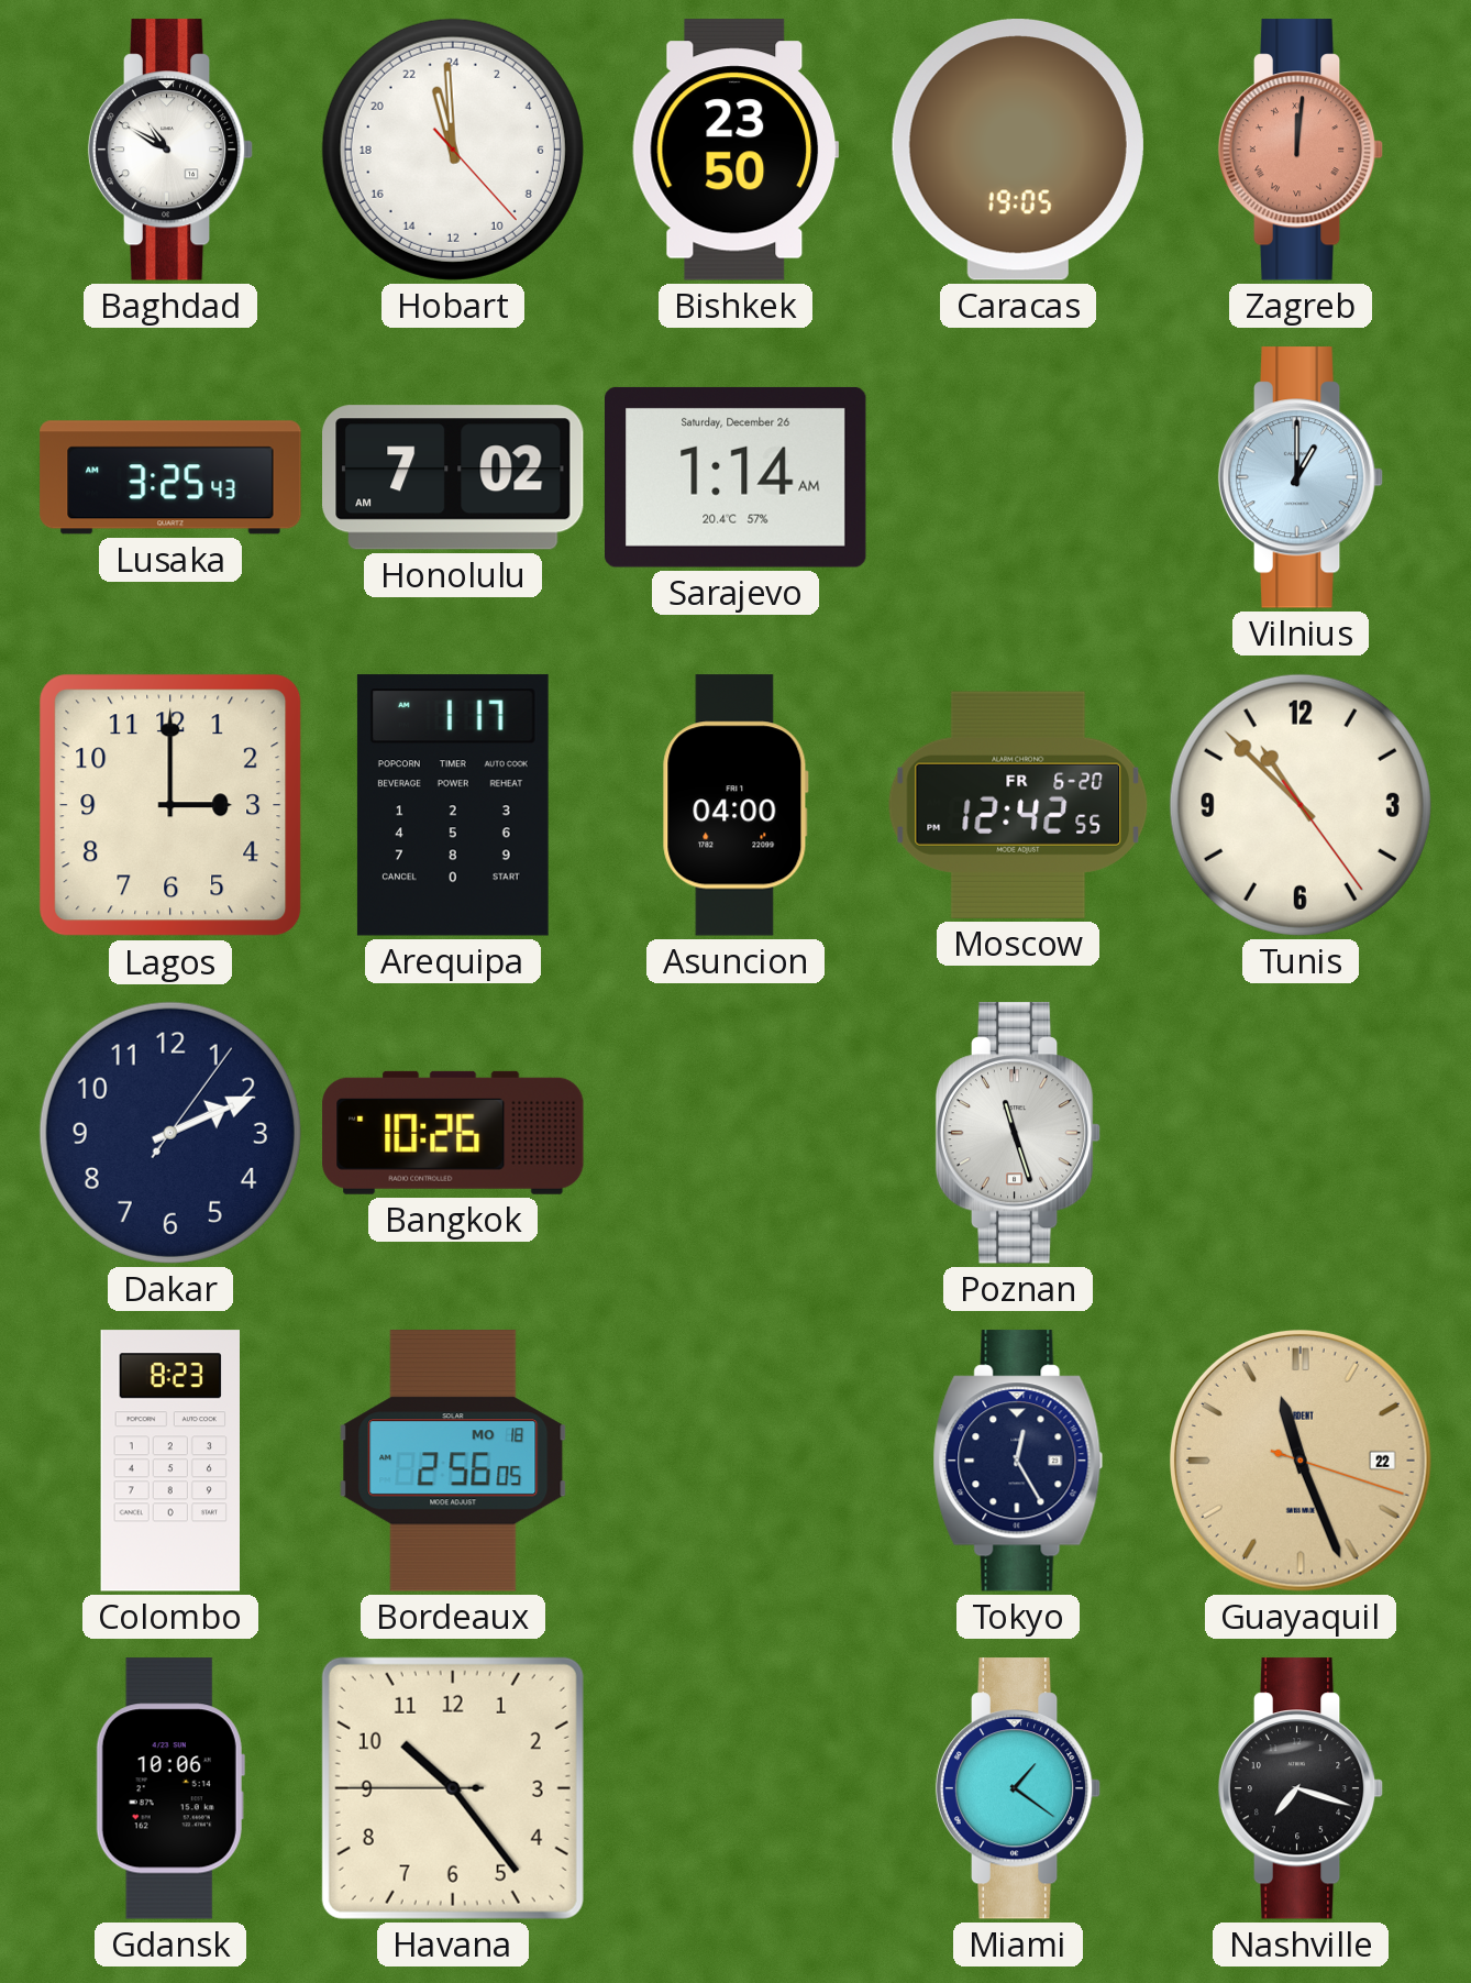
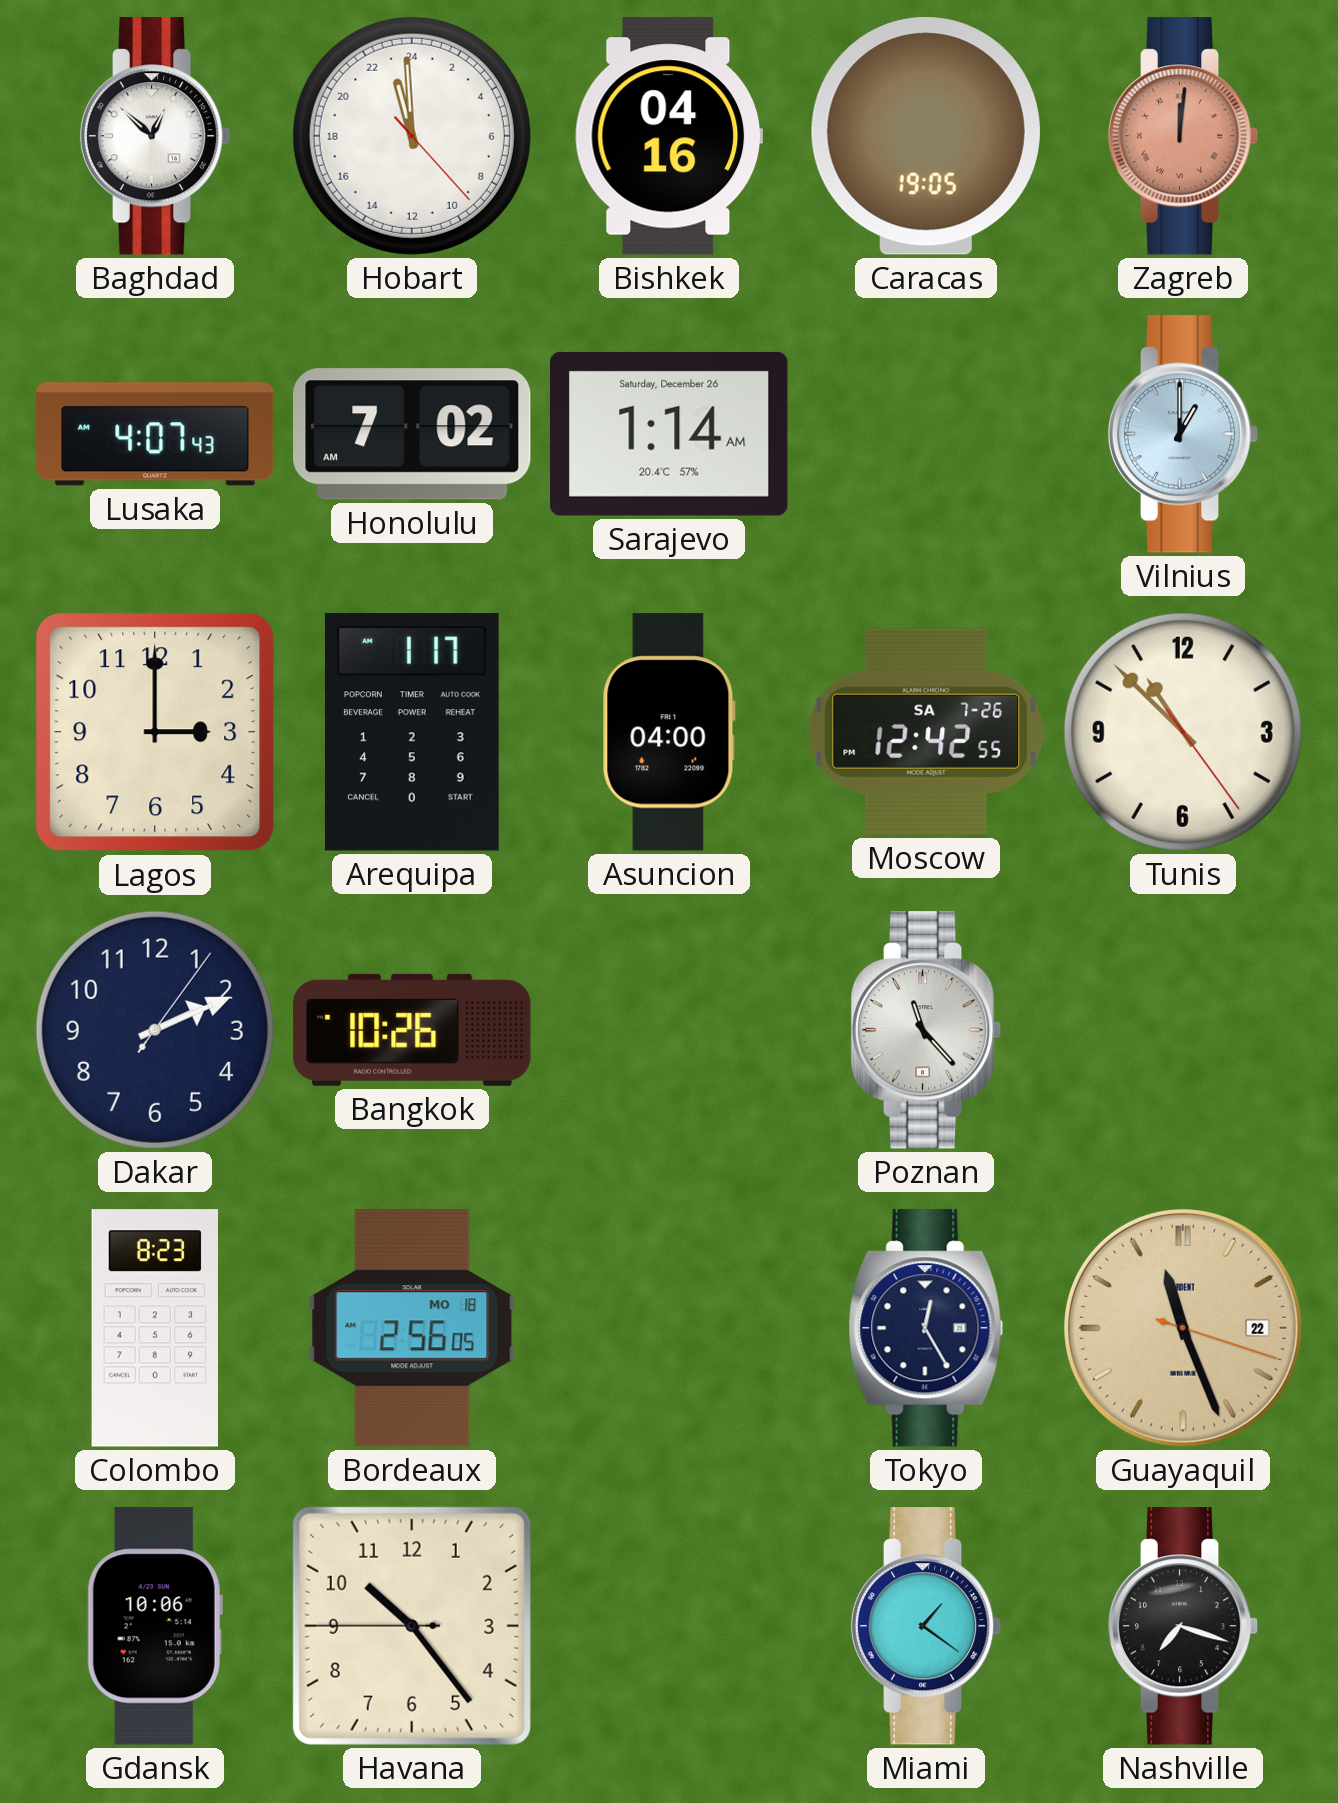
Baghdad: 10:50 -> 12:52
Bishkek: 23:50 -> 04:16
Lusaka: 3:25 -> 4:07
Moscow date: FR 6-20 -> SA 7-26
Poznan: 11:27 -> 11:23
